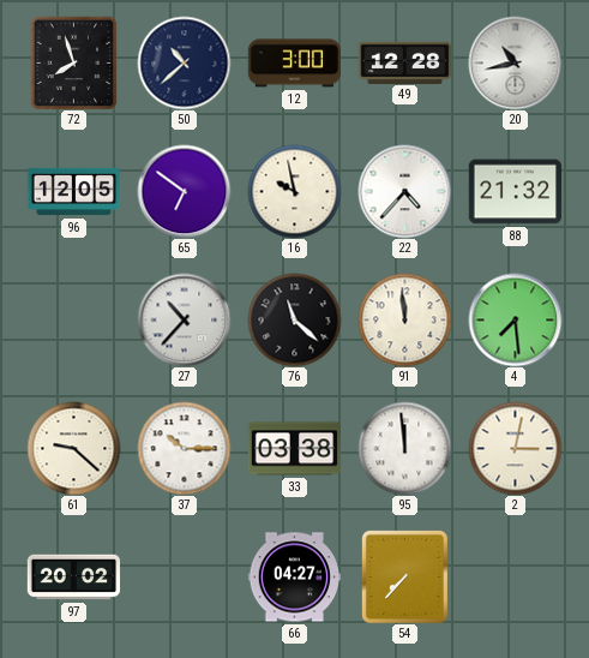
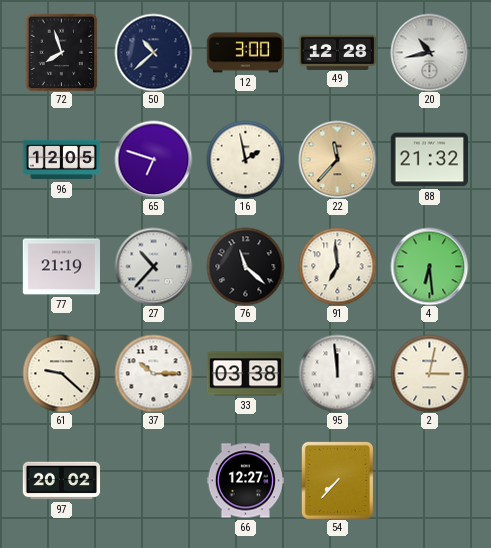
65: 6:51 -> 6:48
16: 9:58 -> 1:58
22: 4:37 -> 11:37
22 dial: white -> champagne
77: none -> 21:19
91: 11:59 -> 6:59
4: 7:29 -> 6:29
66: 04:27 -> 12:27
